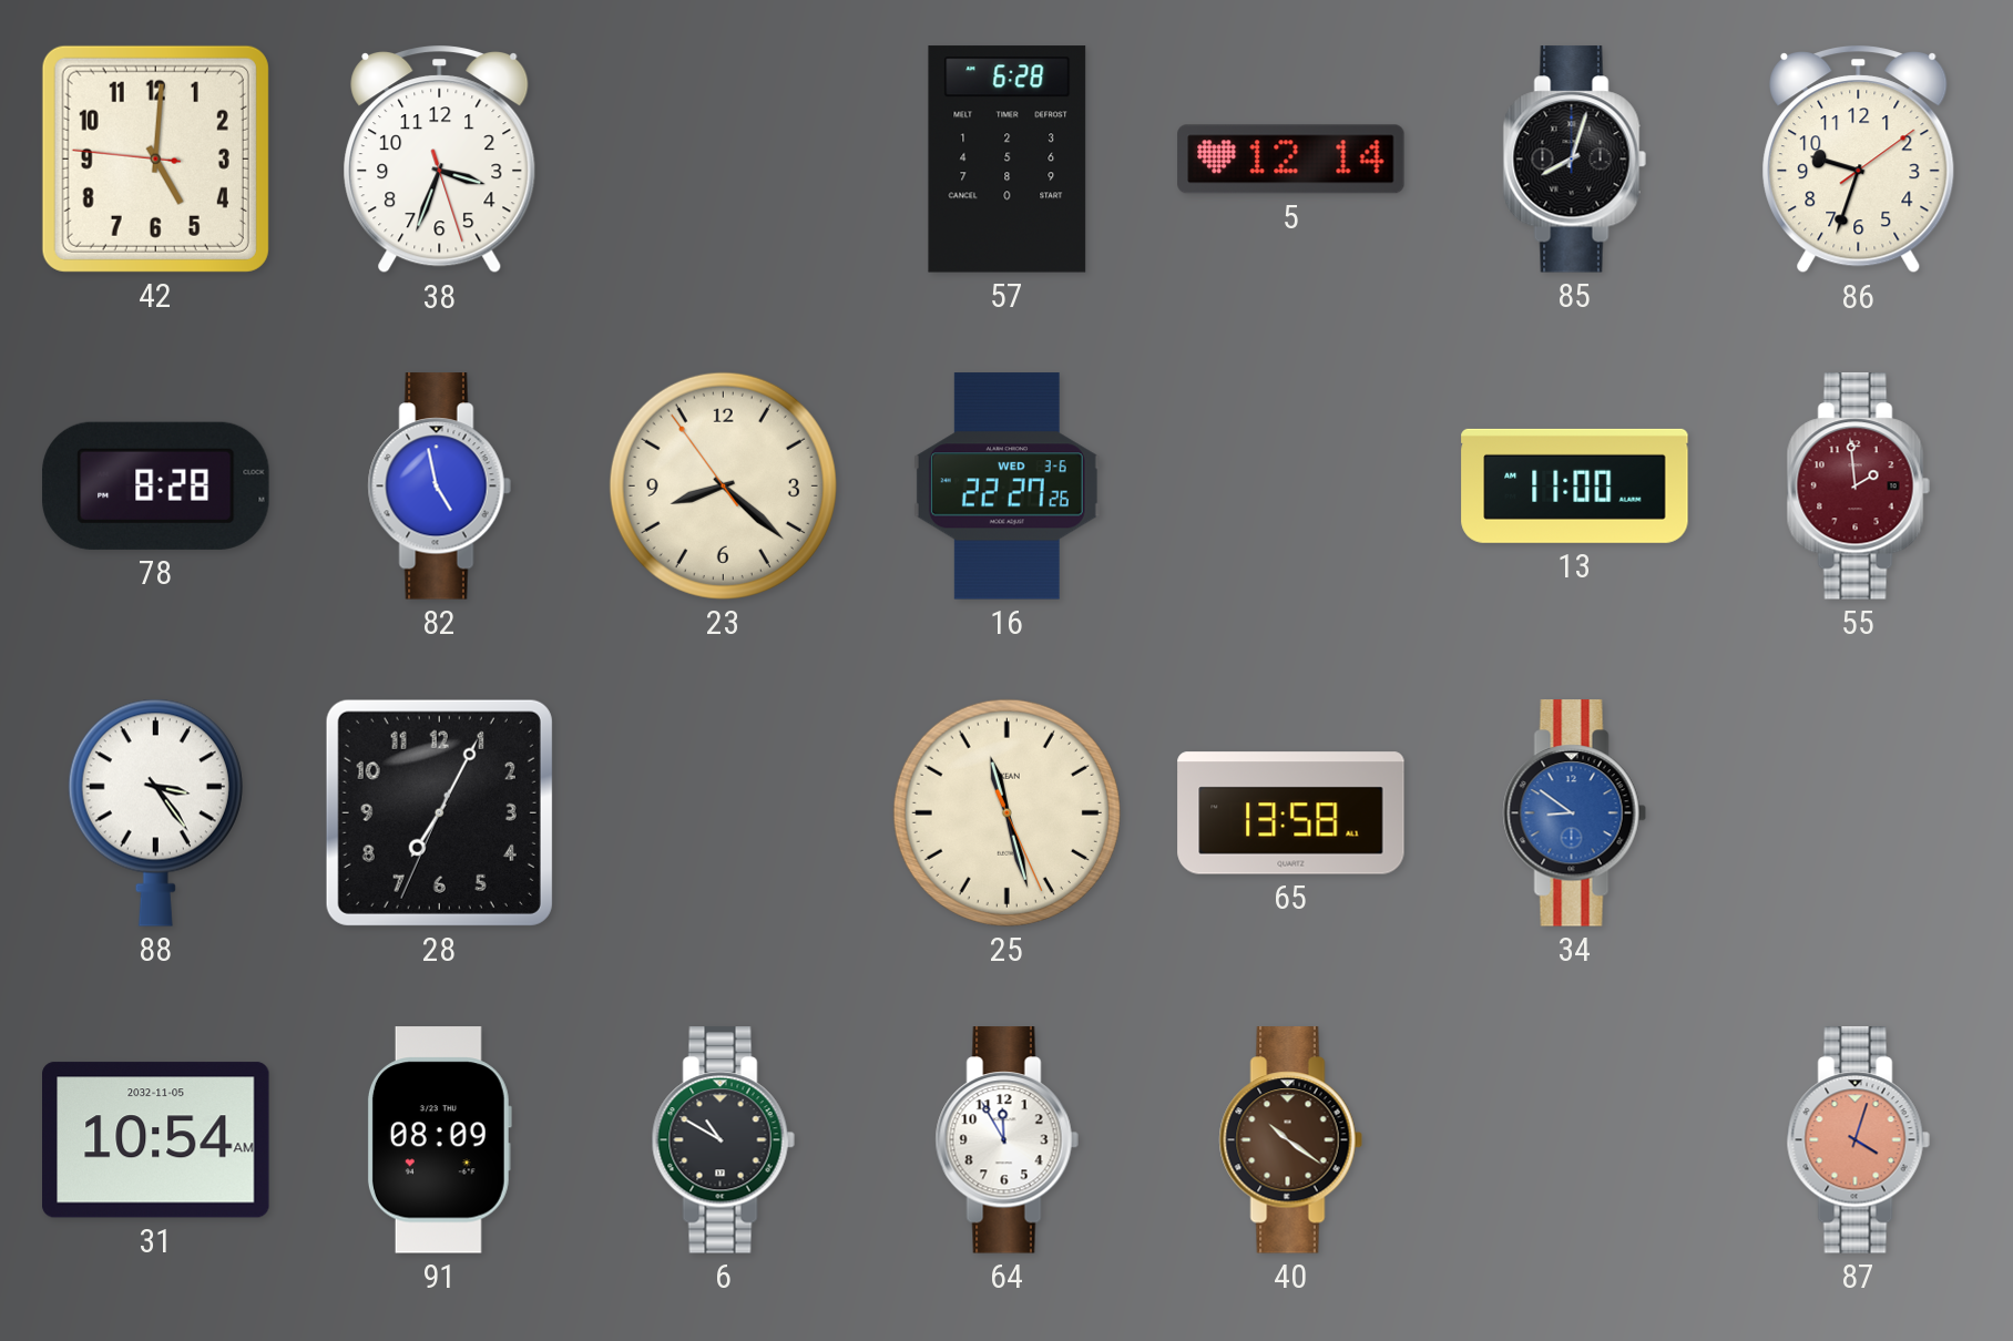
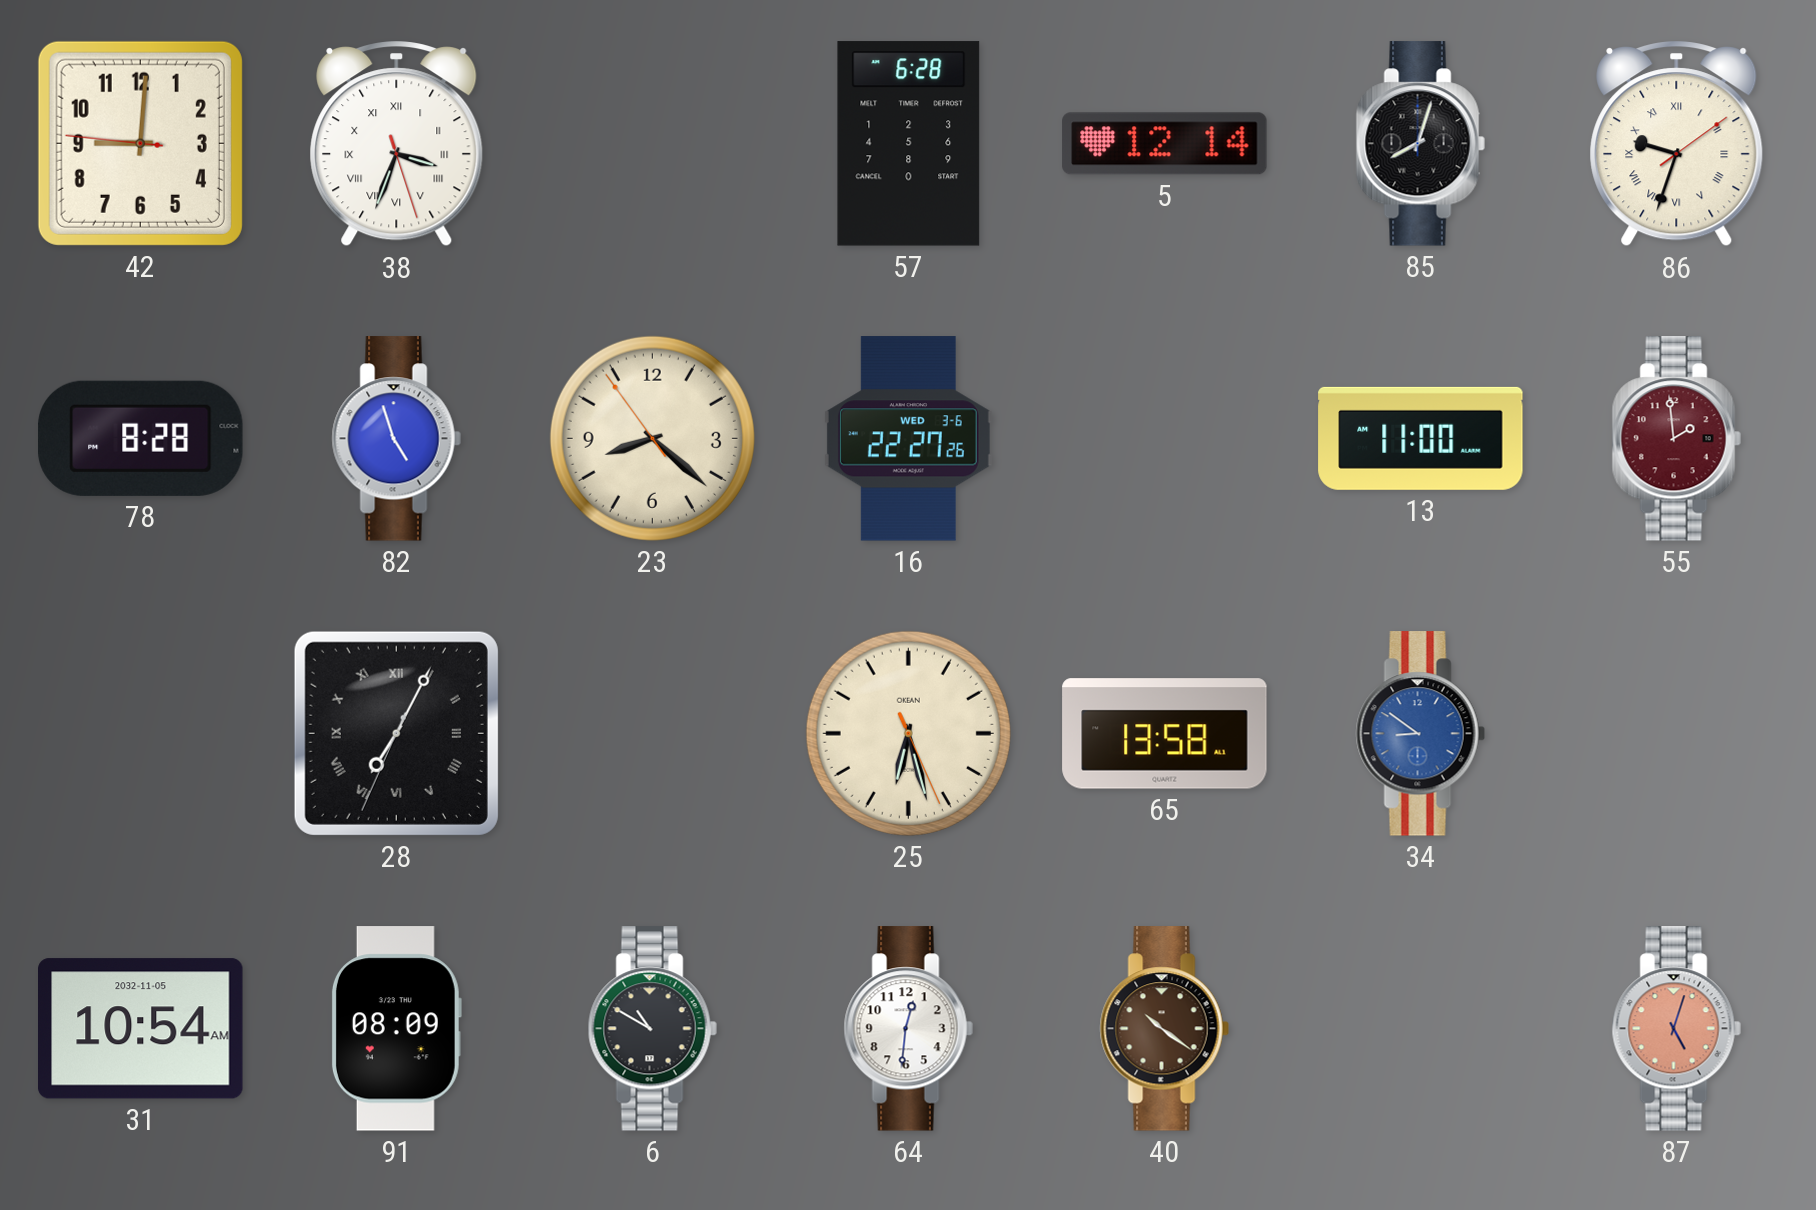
42: 5:00 -> 9:00
38 numerals: Arabic -> Roman
86 numerals: Arabic -> Roman
82: 4:58 -> 4:57
88: 3:24 -> none
28 numerals: Arabic -> Roman
25: 11:27 -> 6:27
64: 11:55 -> 12:31
87: 4:03 -> 5:03
